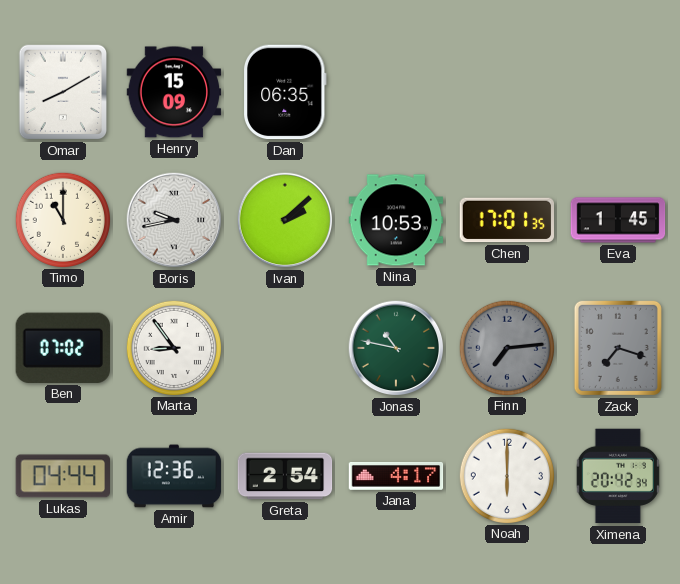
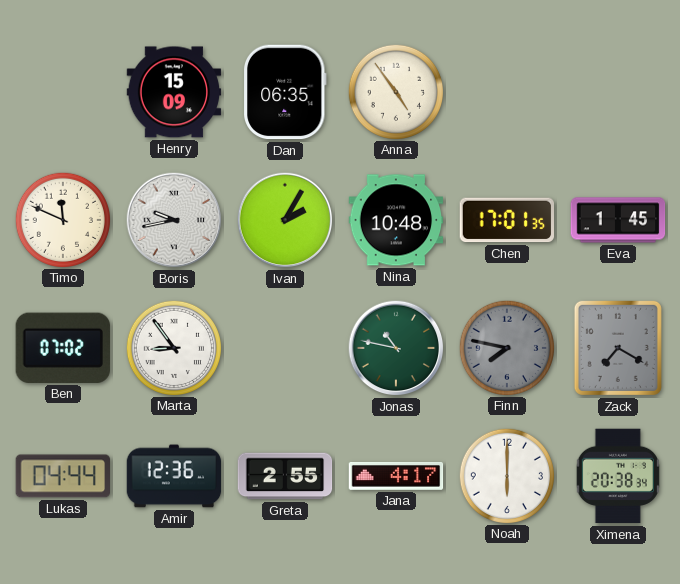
Omar: 8:10 -> none
Anna: none -> 4:54
Timo: 11:00 -> 11:49
Ivan: 2:08 -> 2:05
Nina: 10:53 -> 10:48
Finn: 7:14 -> 7:47
Zack: 7:18 -> 7:20
Greta: 2:54 -> 2:55
Ximena: 20:42 -> 20:38
